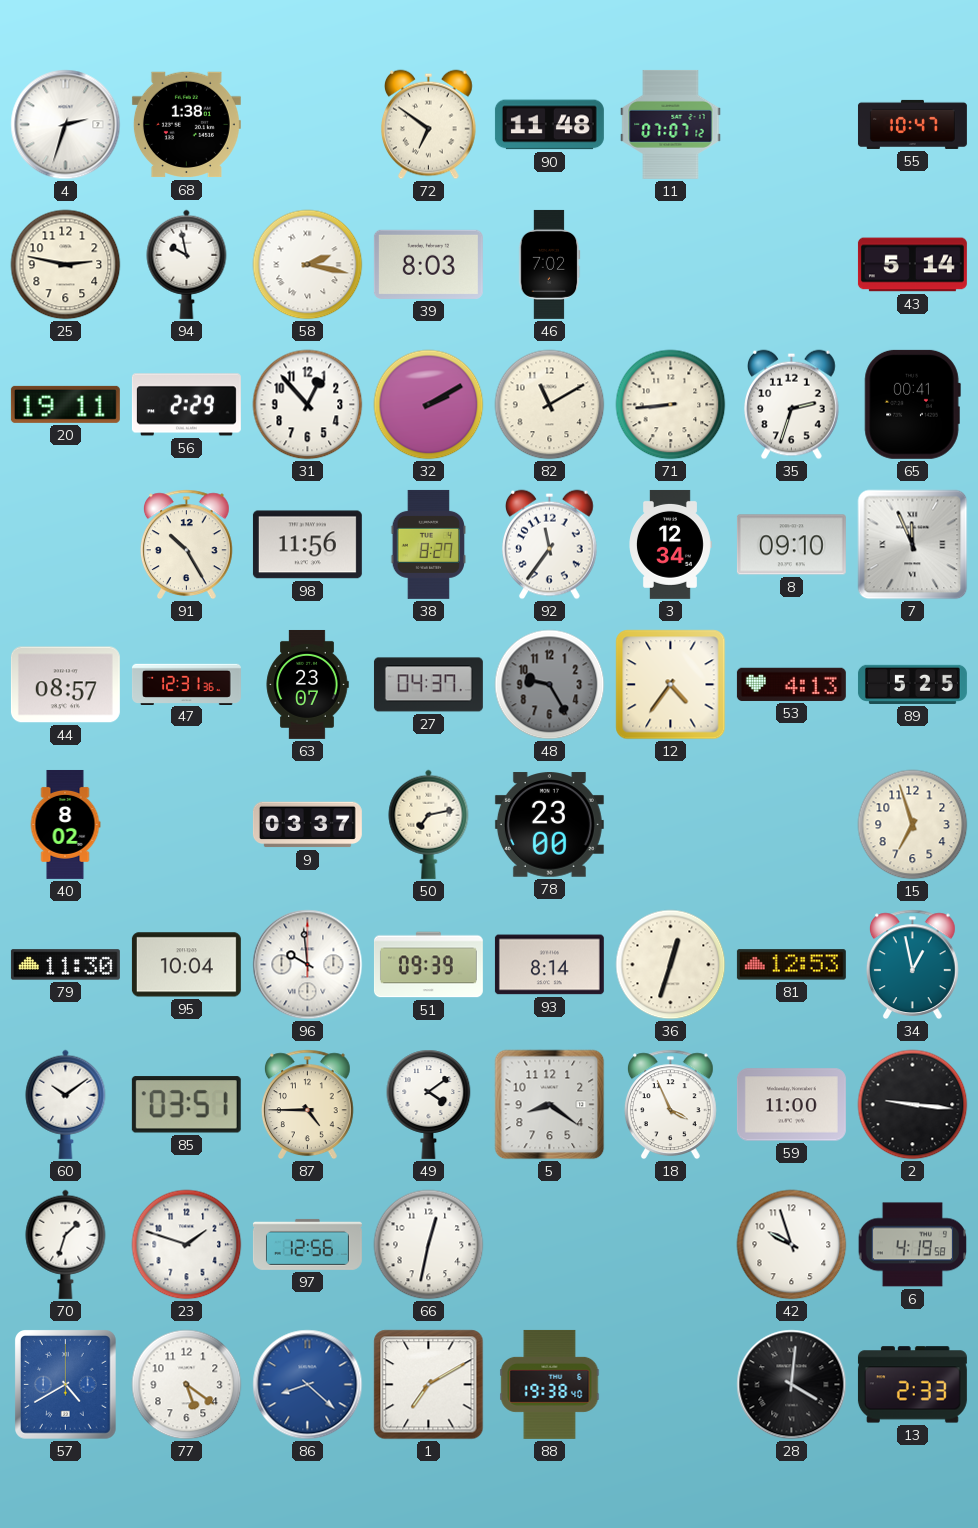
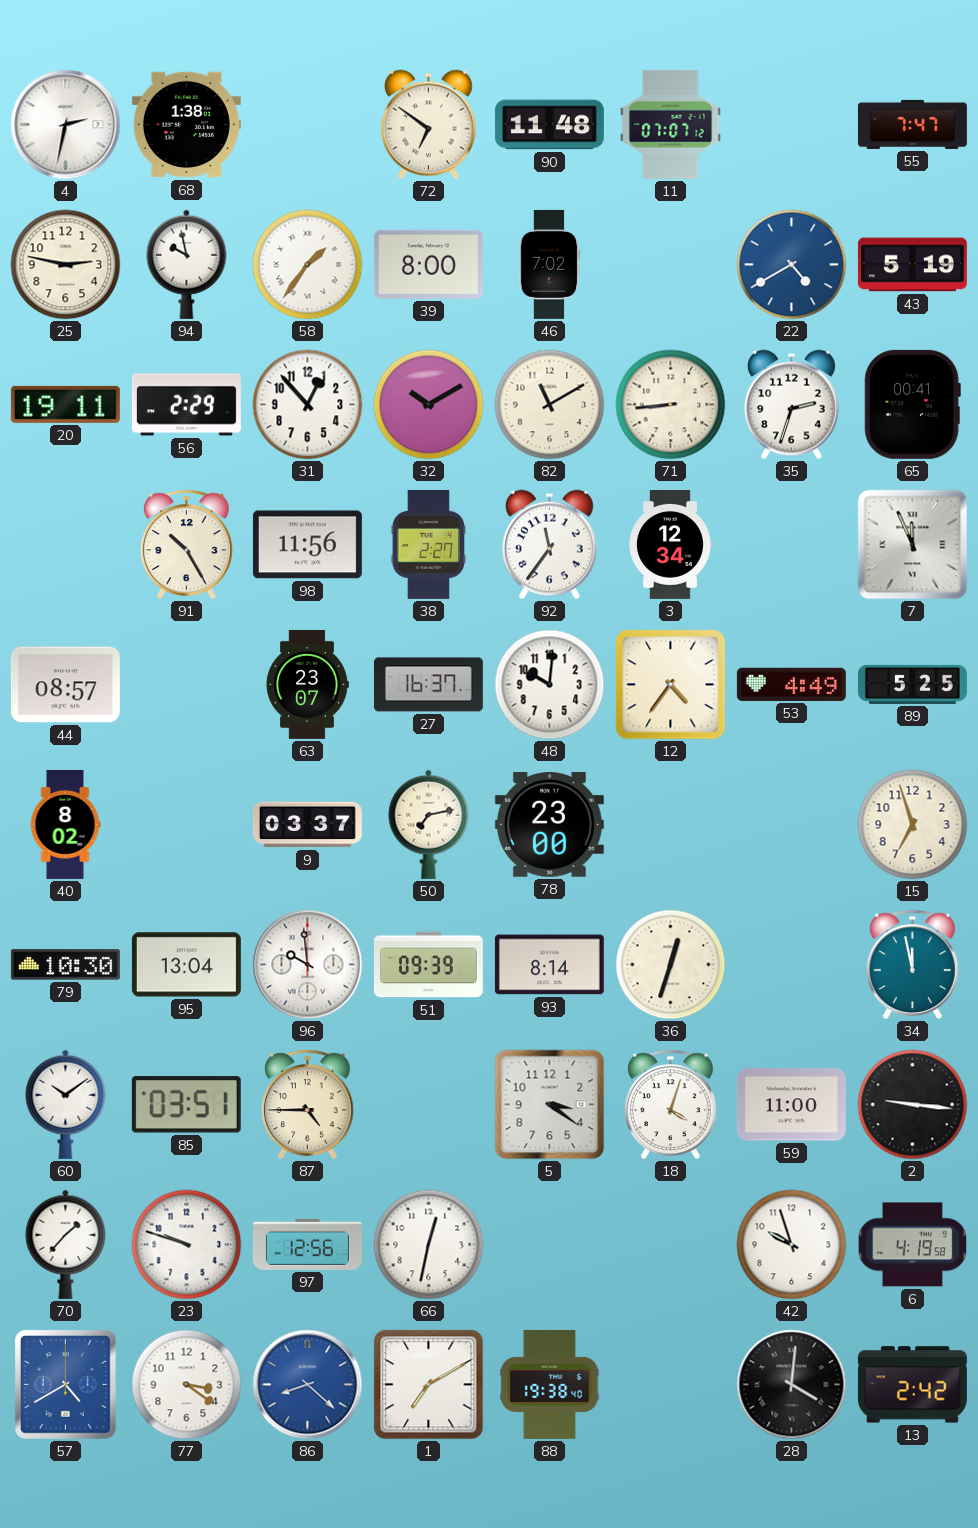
4: 2:33 -> 2:32
55: 10:47 -> 7:47
58: 2:17 -> 1:36
39: 8:03 -> 8:00
22: none -> 4:40
43: 5:14 -> 5:19
32: 2:10 -> 10:10
38: 8:27 -> 2:27
8: 09:10 -> none
47: 12:31 -> none
27: 04:37 -> 16:37
48: 9:25 -> 10:01
48 dial: grey -> white
53: 4:13 -> 4:49
79: 11:30 -> 10:30
95: 10:04 -> 13:04
81: 12:53 -> none
34: 12:58 -> 11:58
49: 4:09 -> none
5: 8:21 -> 3:21
18: 3:56 -> 4:03
70: 1:33 -> 1:37
23: 1:48 -> 9:48
77: 5:21 -> 3:21
13: 2:33 -> 2:42
